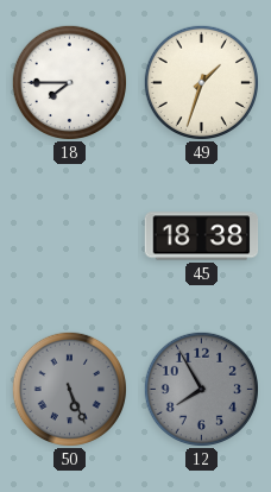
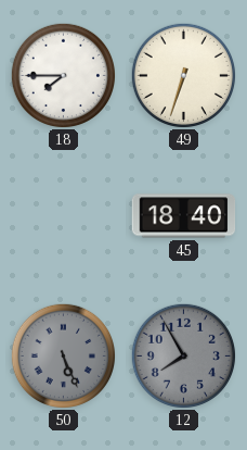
49: 1:33 -> 6:33
45: 18:38 -> 18:40
